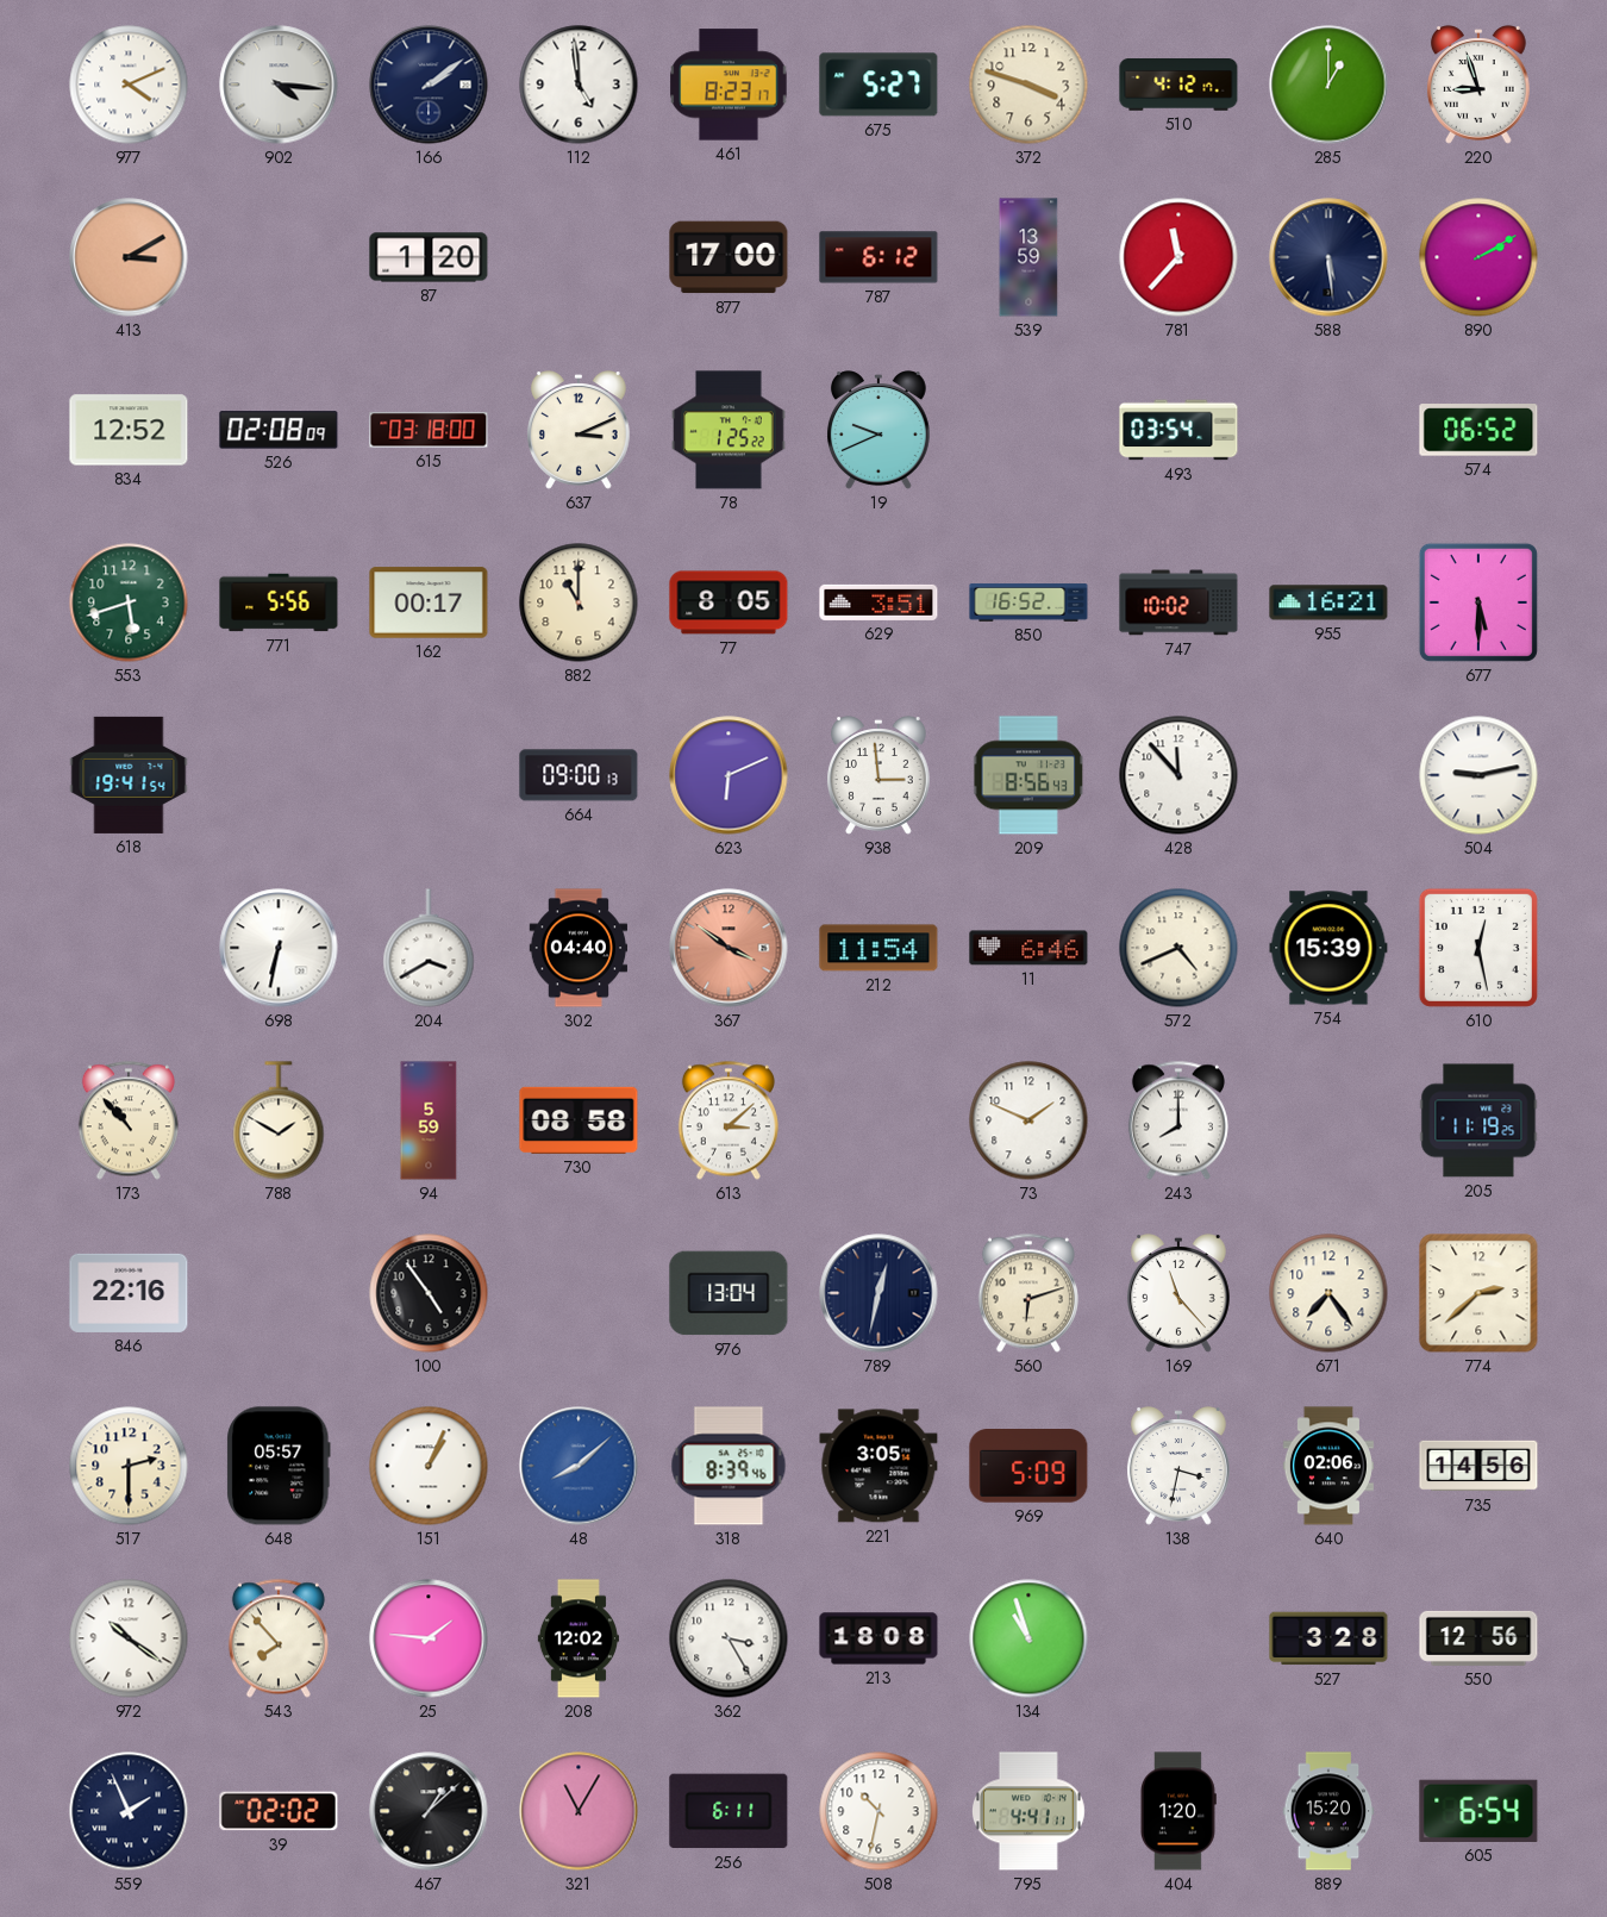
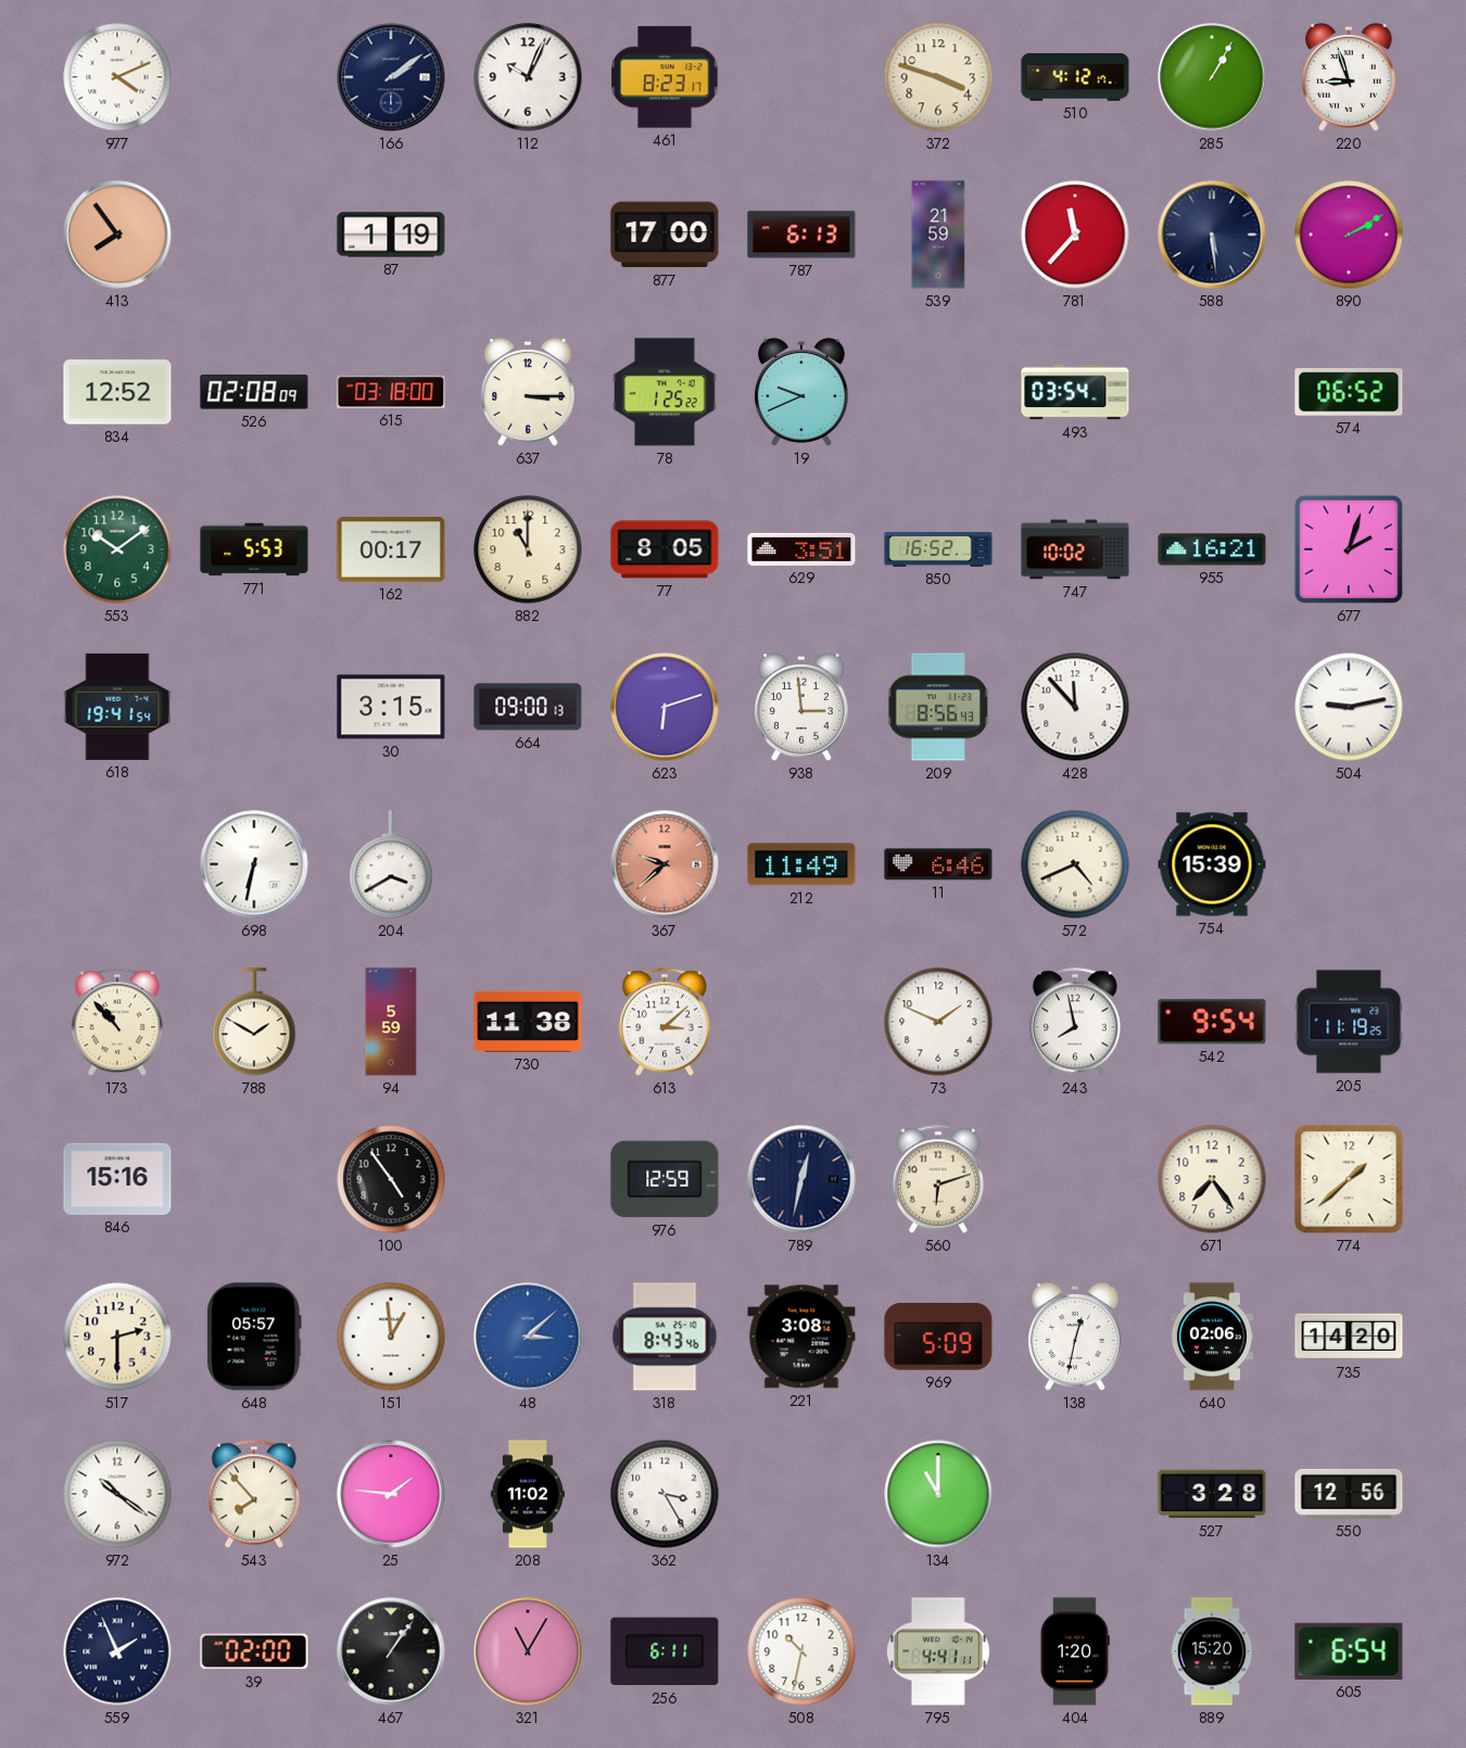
902: 4:16 -> none
112: 4:59 -> 10:04
675: 5:27 -> none
285: 1:00 -> 1:05
413: 3:10 -> 7:54
87: 1:20 -> 1:19
787: 6:12 -> 6:13
539: 13:59 -> 21:59
637: 3:11 -> 3:15
553: 5:42 -> 10:09
771: 5:56 -> 5:53
677: 5:30 -> 2:03
30: none -> 3:15
623: 6:11 -> 6:12
302: 04:40 -> none
367: 3:51 -> 9:38
212: 11:54 -> 11:49
610: 12:28 -> none
730: 08:58 -> 11:38
243: 8:00 -> 7:58
542: none -> 9:54
846: 22:16 -> 15:16
976: 13:04 -> 12:59
169: 11:23 -> none
774: 2:38 -> 1:38
151: 1:04 -> 12:59
48: 8:08 -> 3:08
318: 8:39 -> 8:43
221: 3:05 -> 3:08
138: 3:32 -> 12:32
735: 14:56 -> 14:20
208: 12:02 -> 11:02
213: 18:08 -> none
134: 10:57 -> 11:00
39: 02:02 -> 02:00
467: 1:08 -> 1:06
